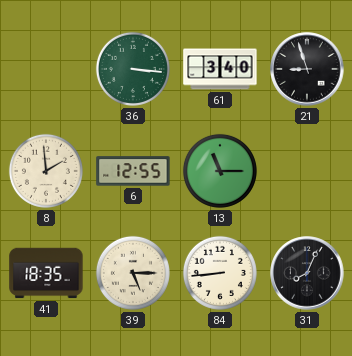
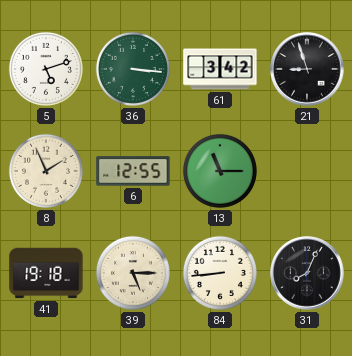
5: none -> 5:12
61: 3:40 -> 3:42
8: 1:59 -> 1:56
41: 18:35 -> 19:18
